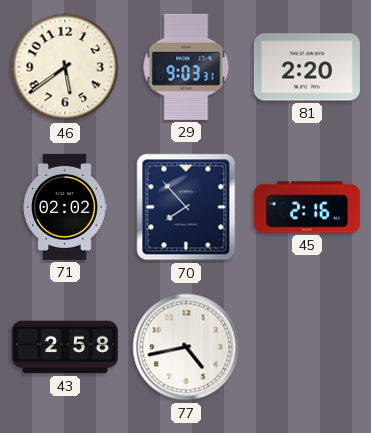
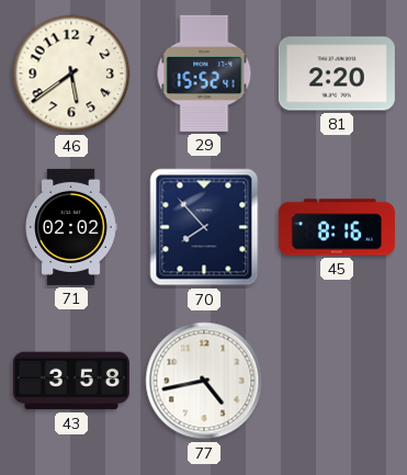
29: 9:03 -> 15:52
45: 2:16 -> 8:16
43: 2:58 -> 3:58
